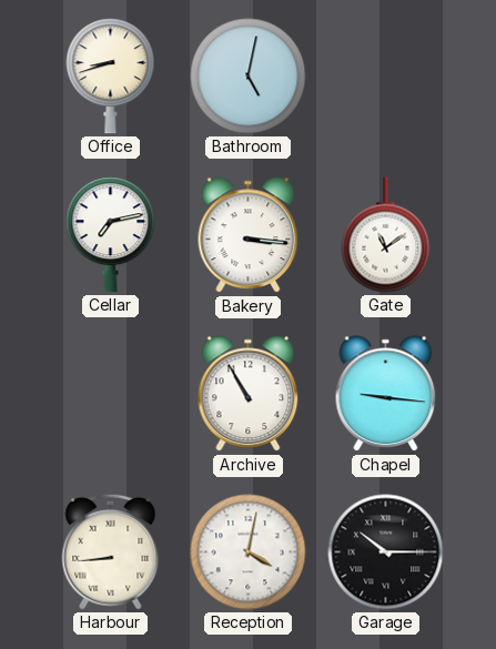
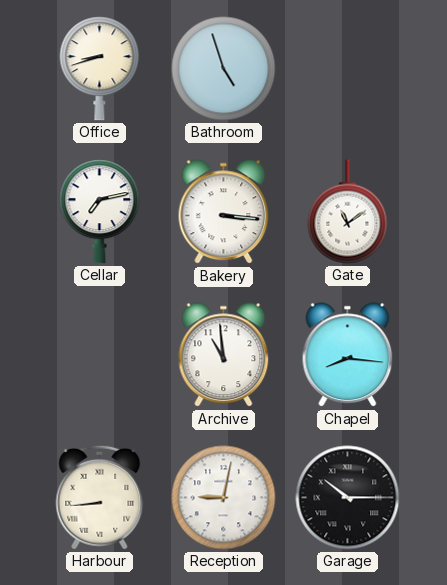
Bathroom: 5:02 -> 4:57
Archive: 10:55 -> 10:59
Chapel: 9:16 -> 8:16
Reception: 4:02 -> 9:02
